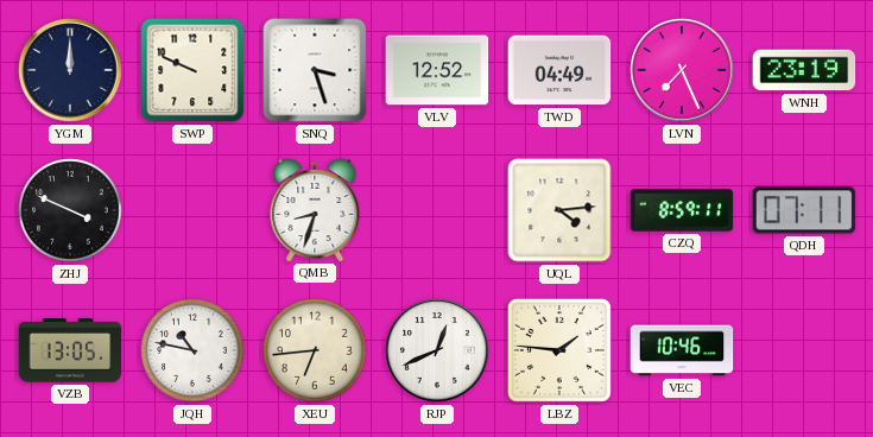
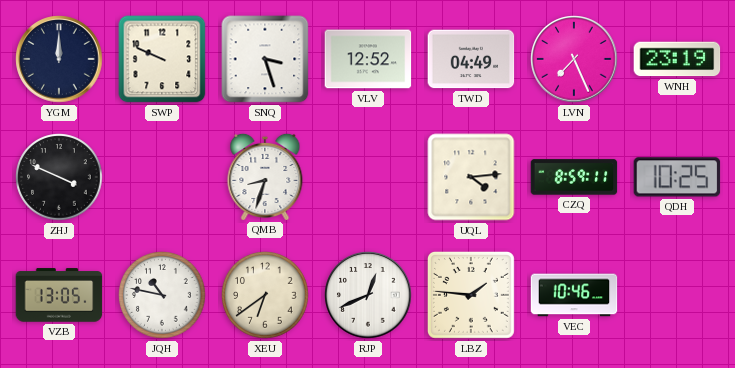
QDH: 07:11 -> 10:25
XEU: 6:44 -> 6:39
